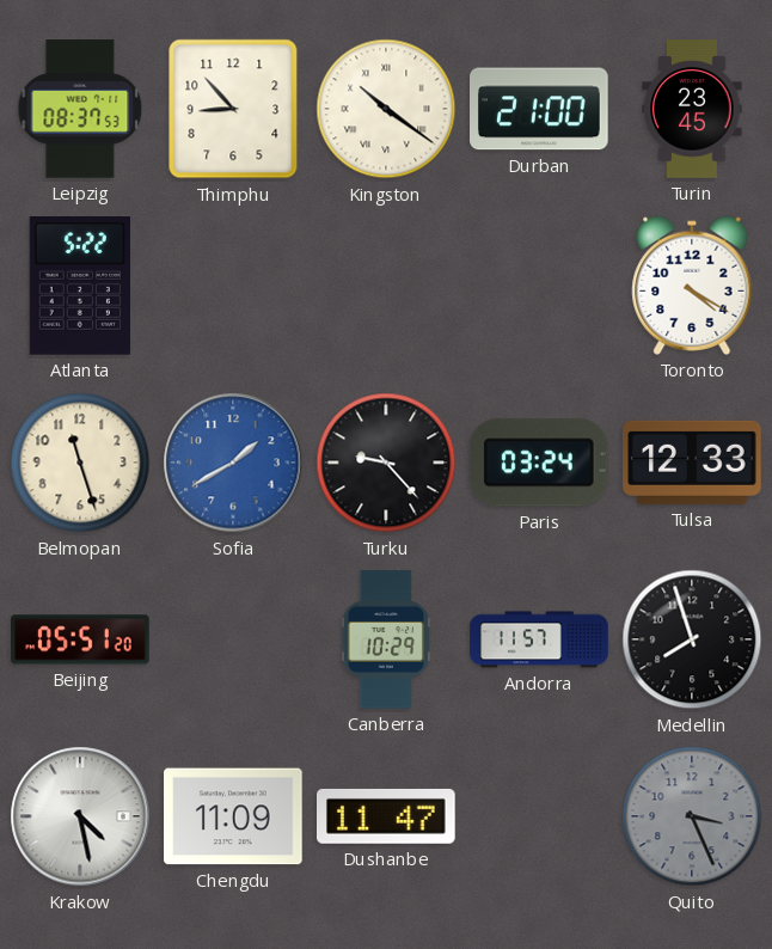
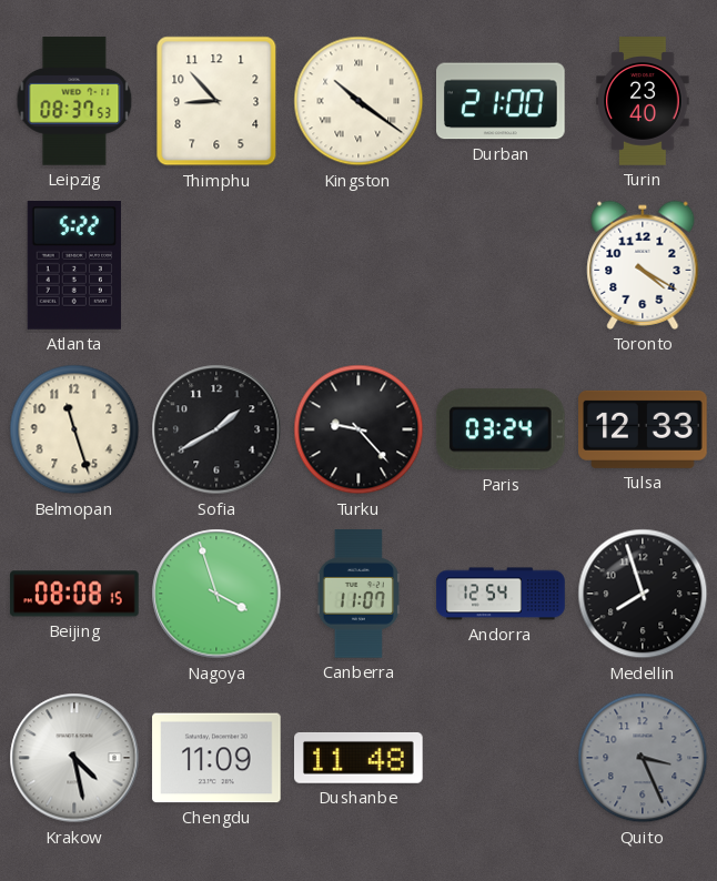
Turin: 23:45 -> 23:40
Sofia dial: blue -> black
Beijing: 05:51 -> 08:08
Nagoya: none -> 3:57
Canberra: 10:29 -> 11:07
Andorra: 11:57 -> 12:54
Dushanbe: 11:47 -> 11:48
